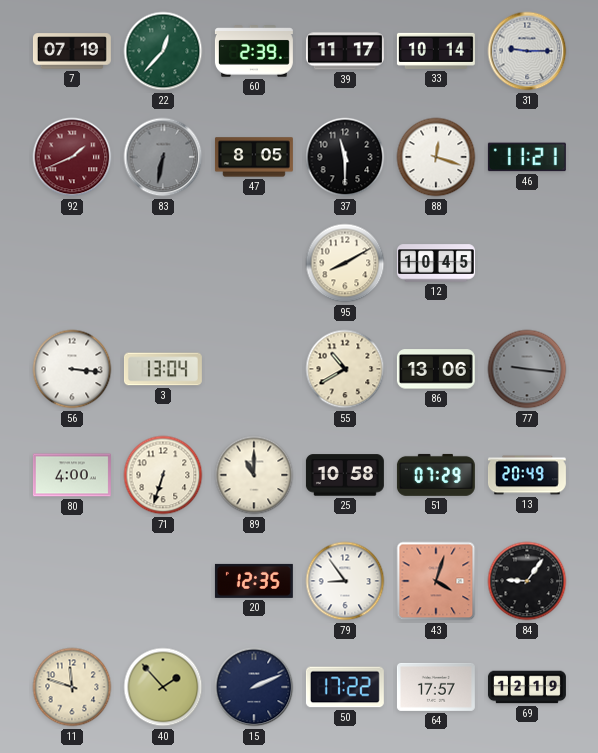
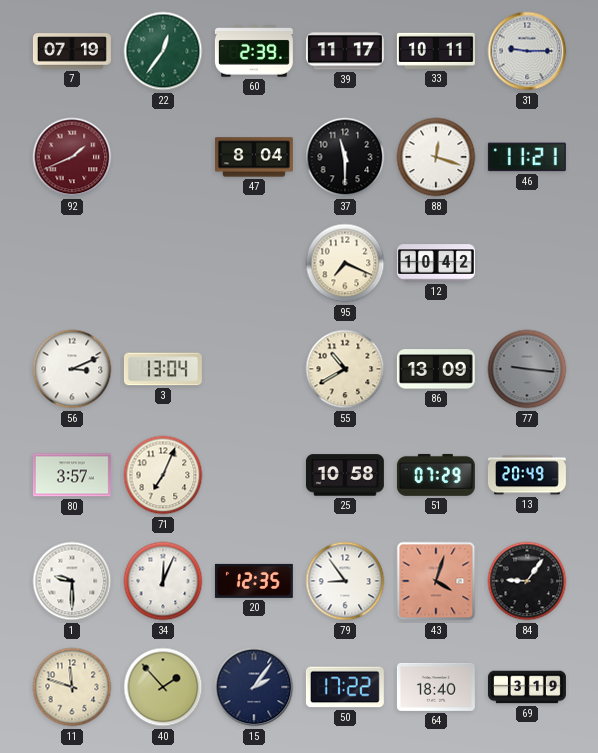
22: 12:37 -> 12:36
33: 10:14 -> 10:11
83: 6:32 -> none
47: 8:05 -> 8:04
95: 8:10 -> 7:19
12: 10:45 -> 10:42
56: 3:16 -> 3:11
86: 13:06 -> 13:09
80: 4:00 -> 3:57
71: 6:33 -> 7:04
89: 11:00 -> none
1: none -> 9:30
34: none -> 12:04
15: 2:11 -> 2:06
64: 17:57 -> 18:40
69: 12:19 -> 3:19
